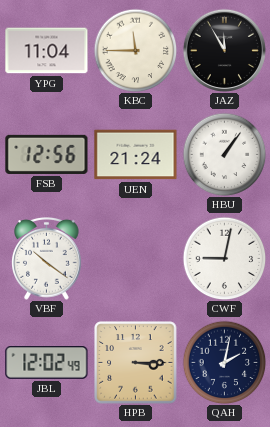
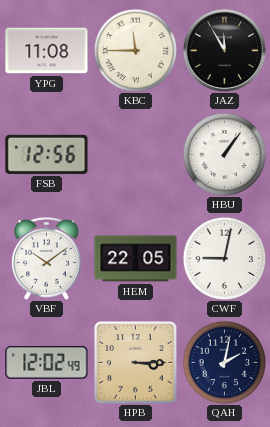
YPG: 11:04 -> 11:08
UEN: 21:24 -> none
VBF: 10:21 -> 10:09
HEM: none -> 22:05
